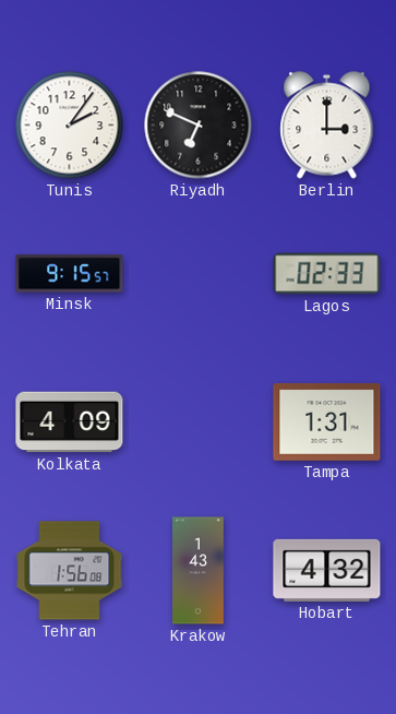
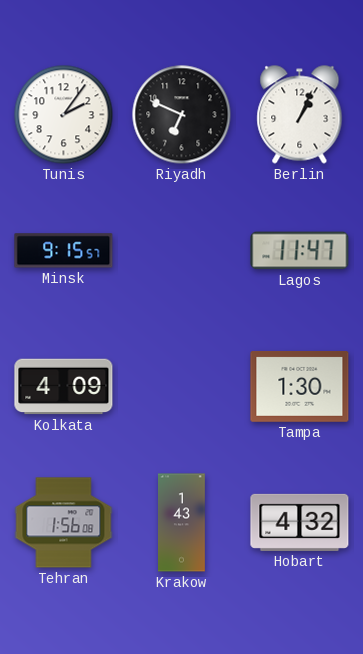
Berlin: 3:00 -> 1:04
Lagos: 02:33 -> 11:47
Tampa: 1:31 -> 1:30
